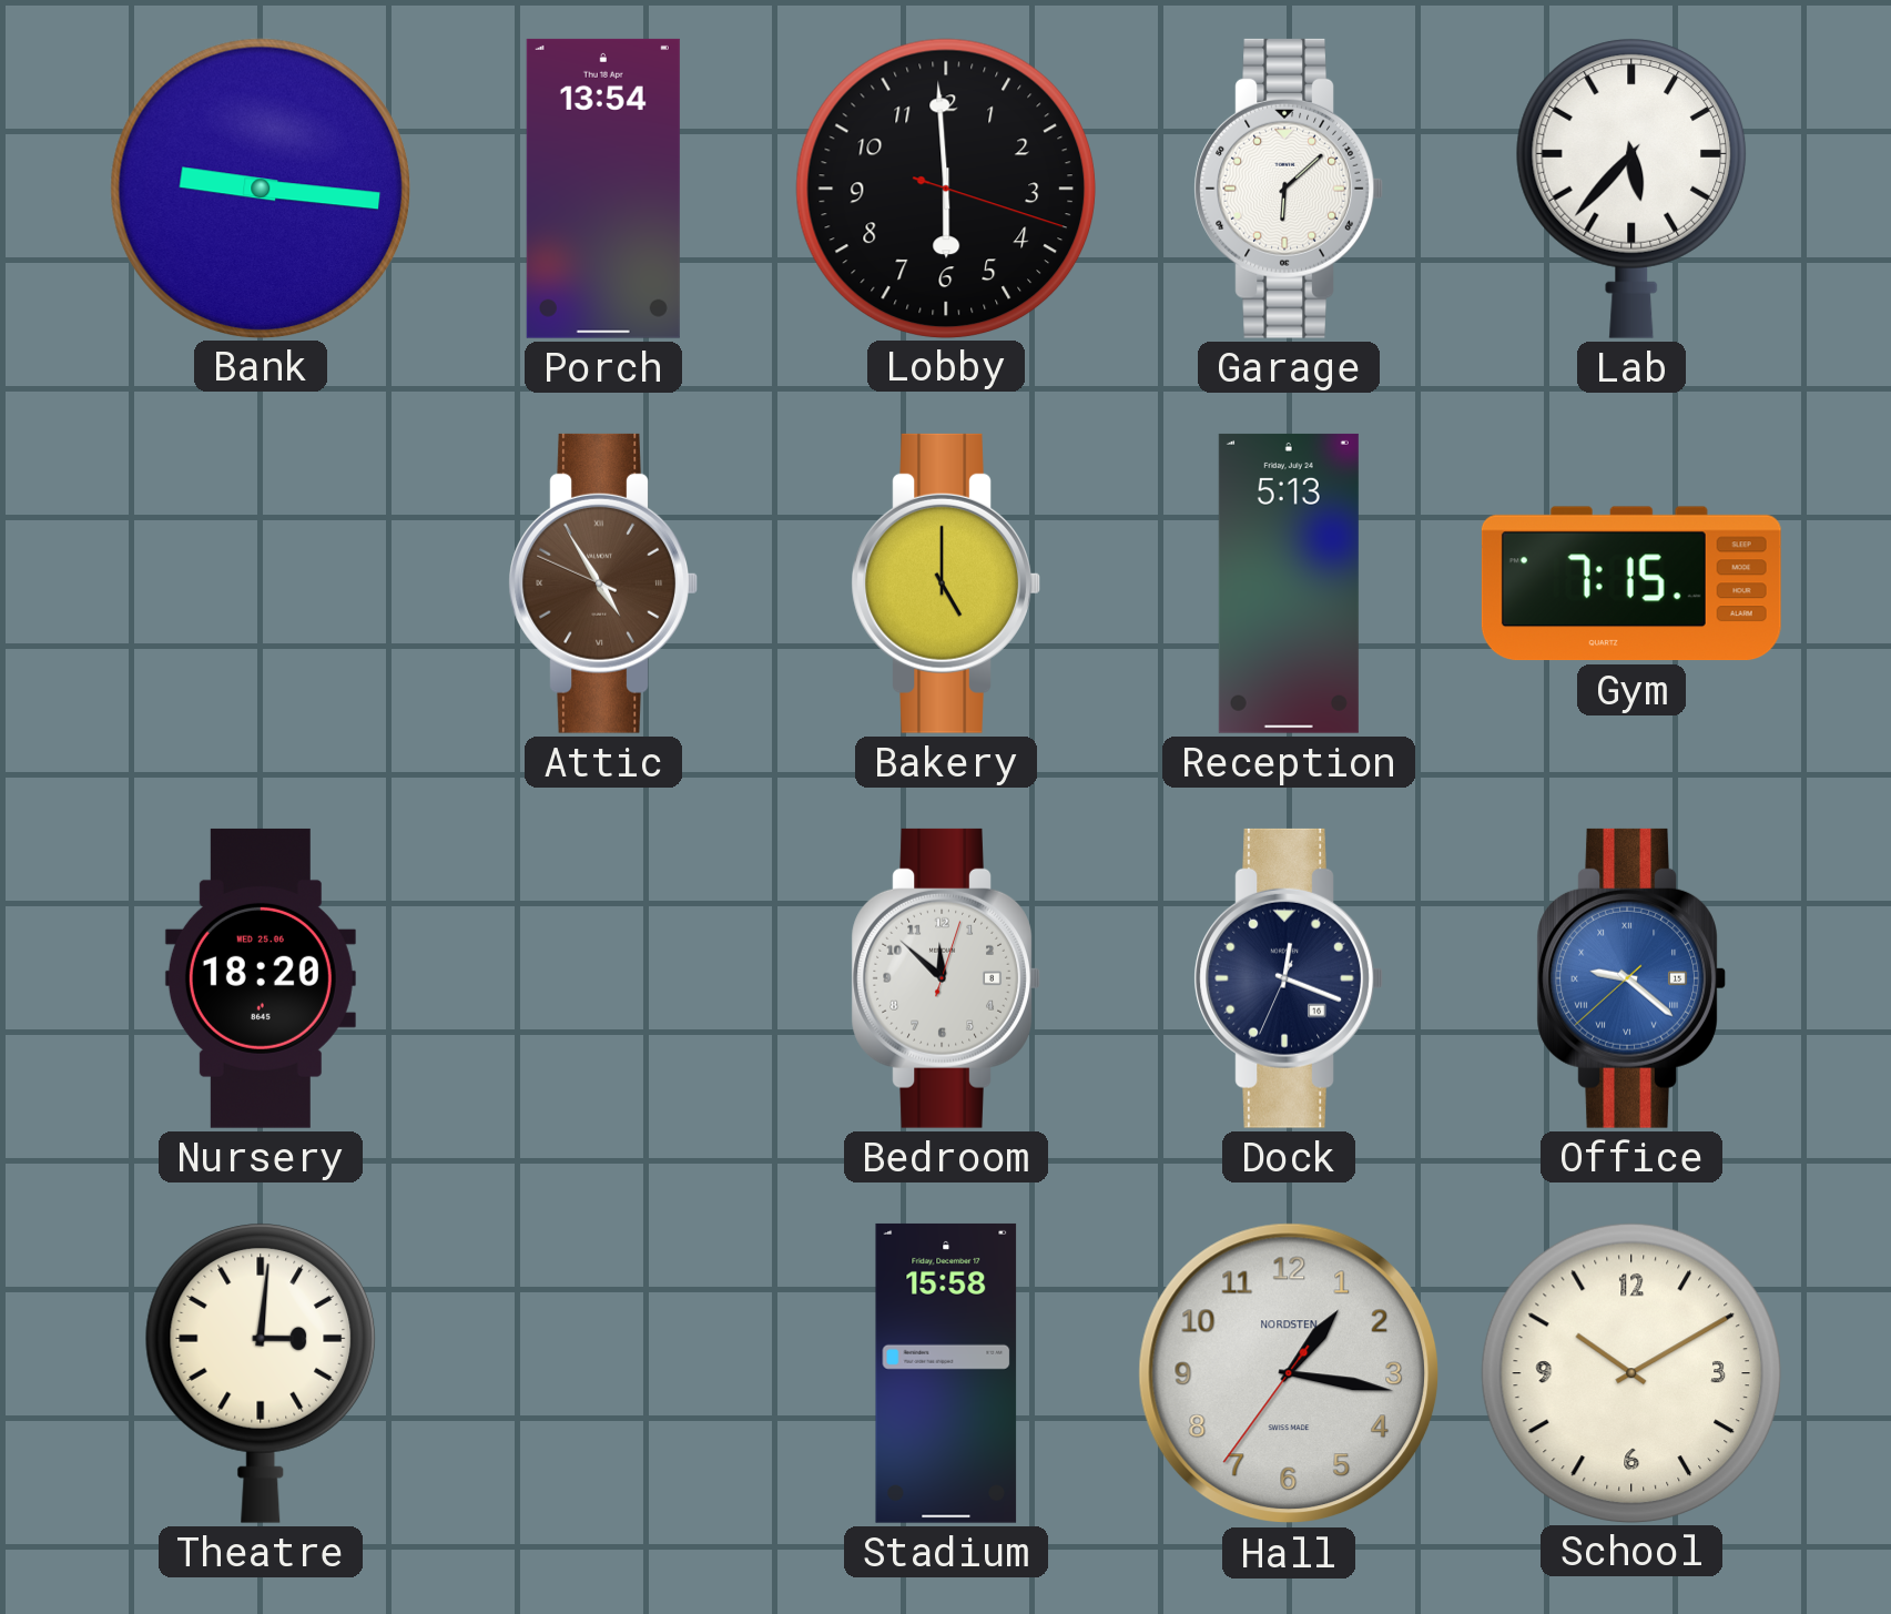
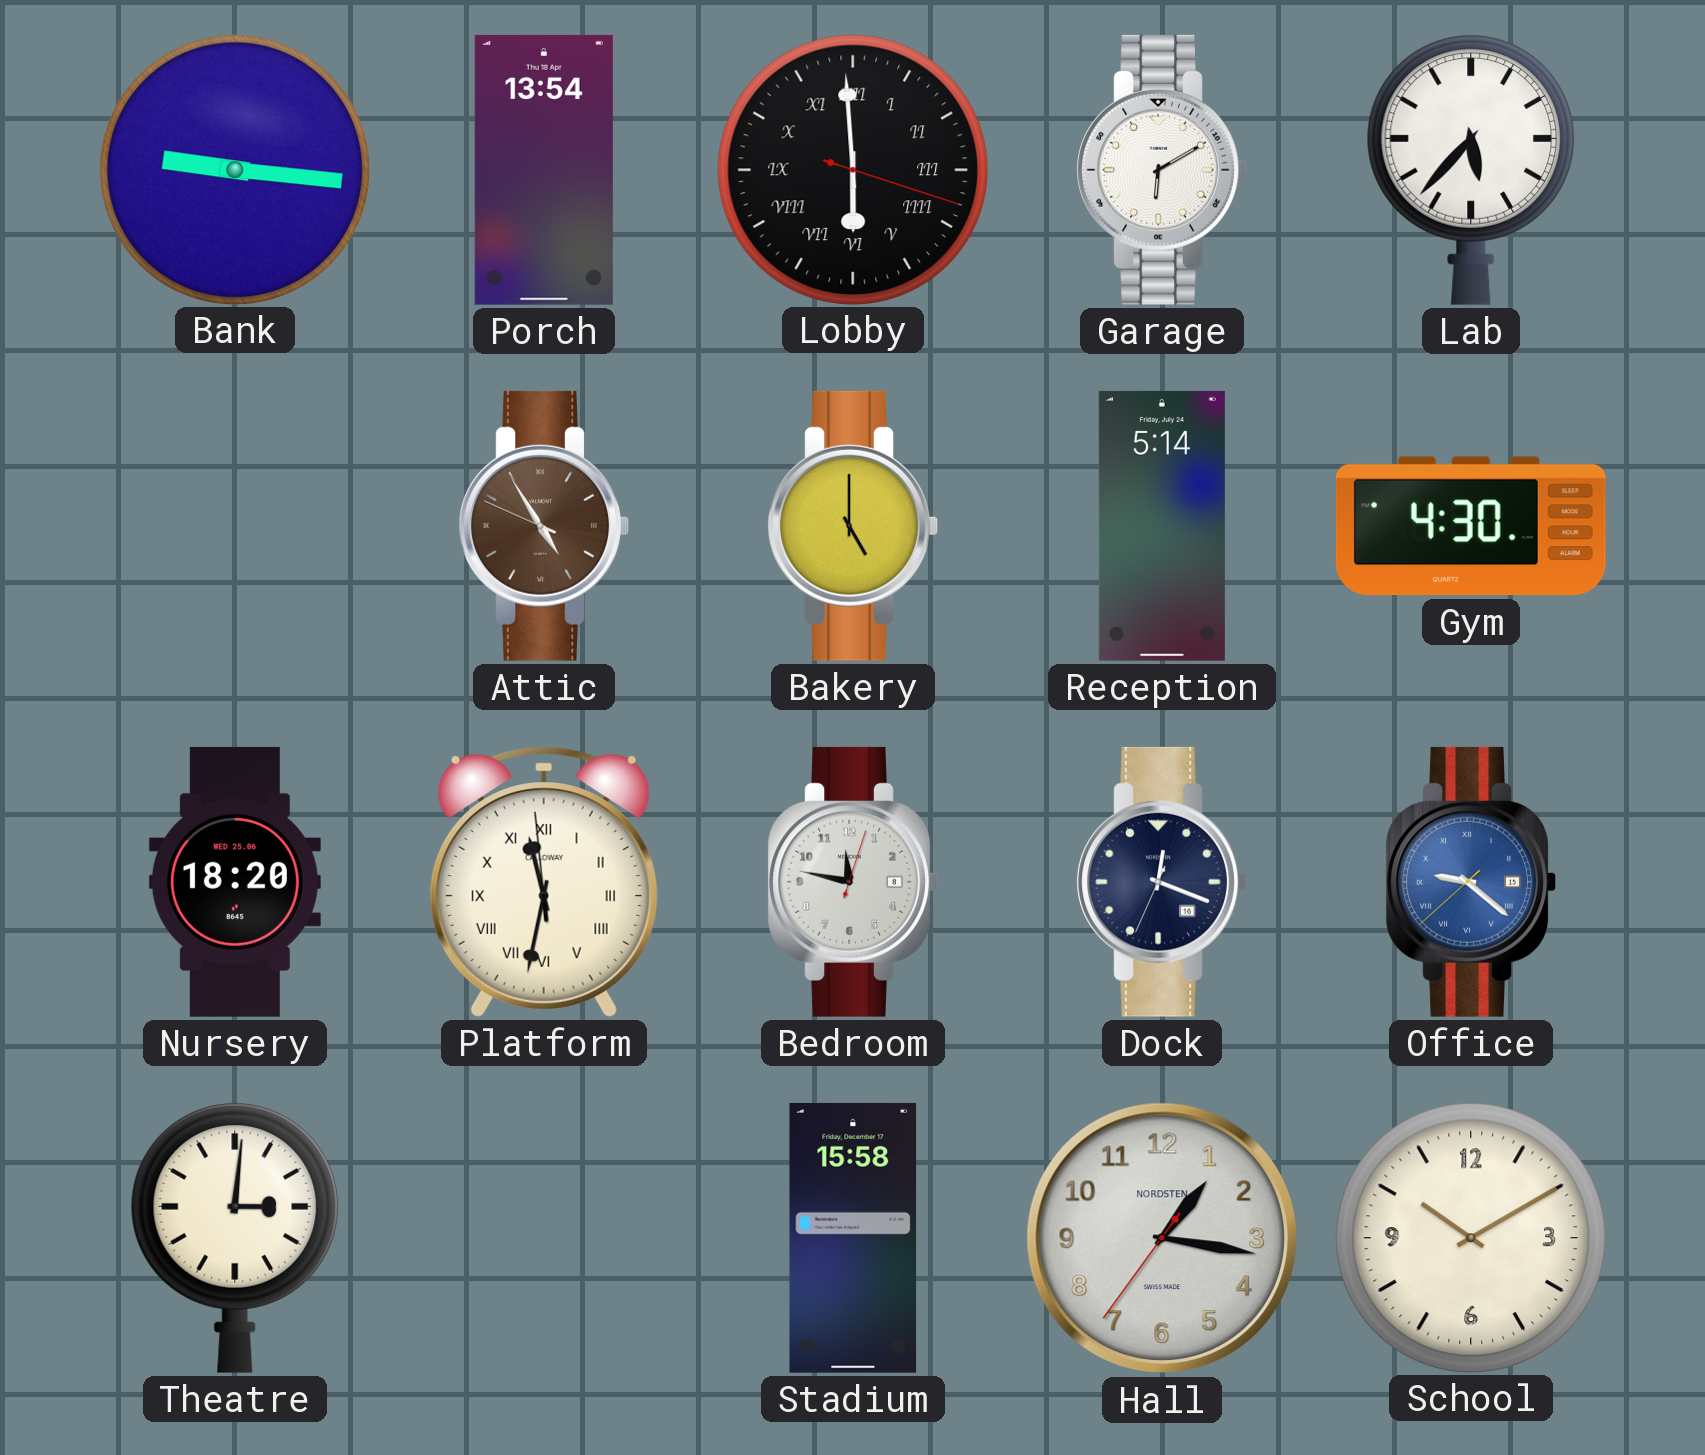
Lobby numerals: Arabic -> Roman
Garage: 6:08 -> 6:10
Reception: 5:13 -> 5:14
Gym: 7:15 -> 4:30
Platform: none -> 11:31
Bedroom: 11:52 -> 11:47
